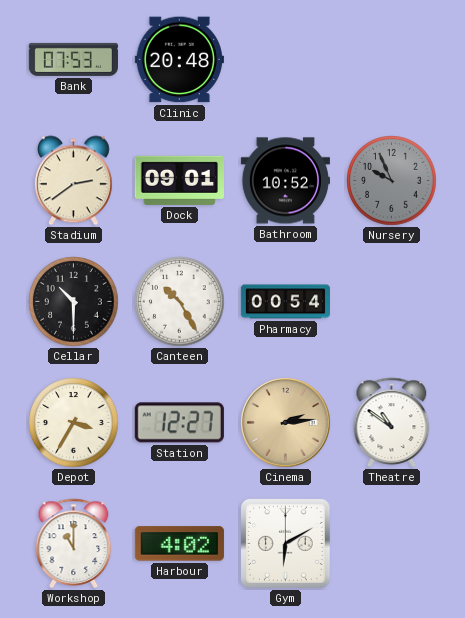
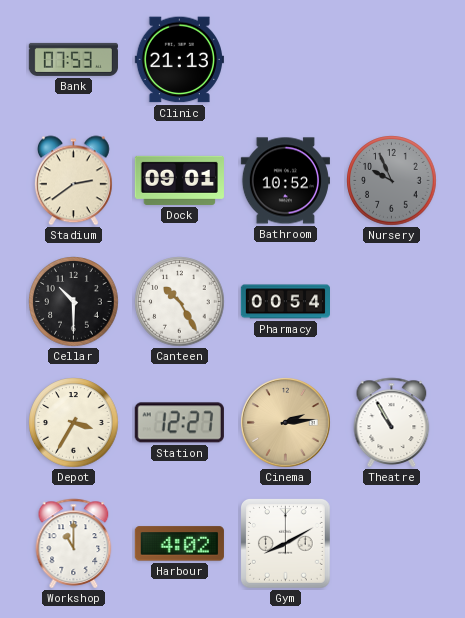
Clinic: 20:48 -> 21:13
Theatre: 10:51 -> 10:55
Gym: 6:10 -> 8:10
